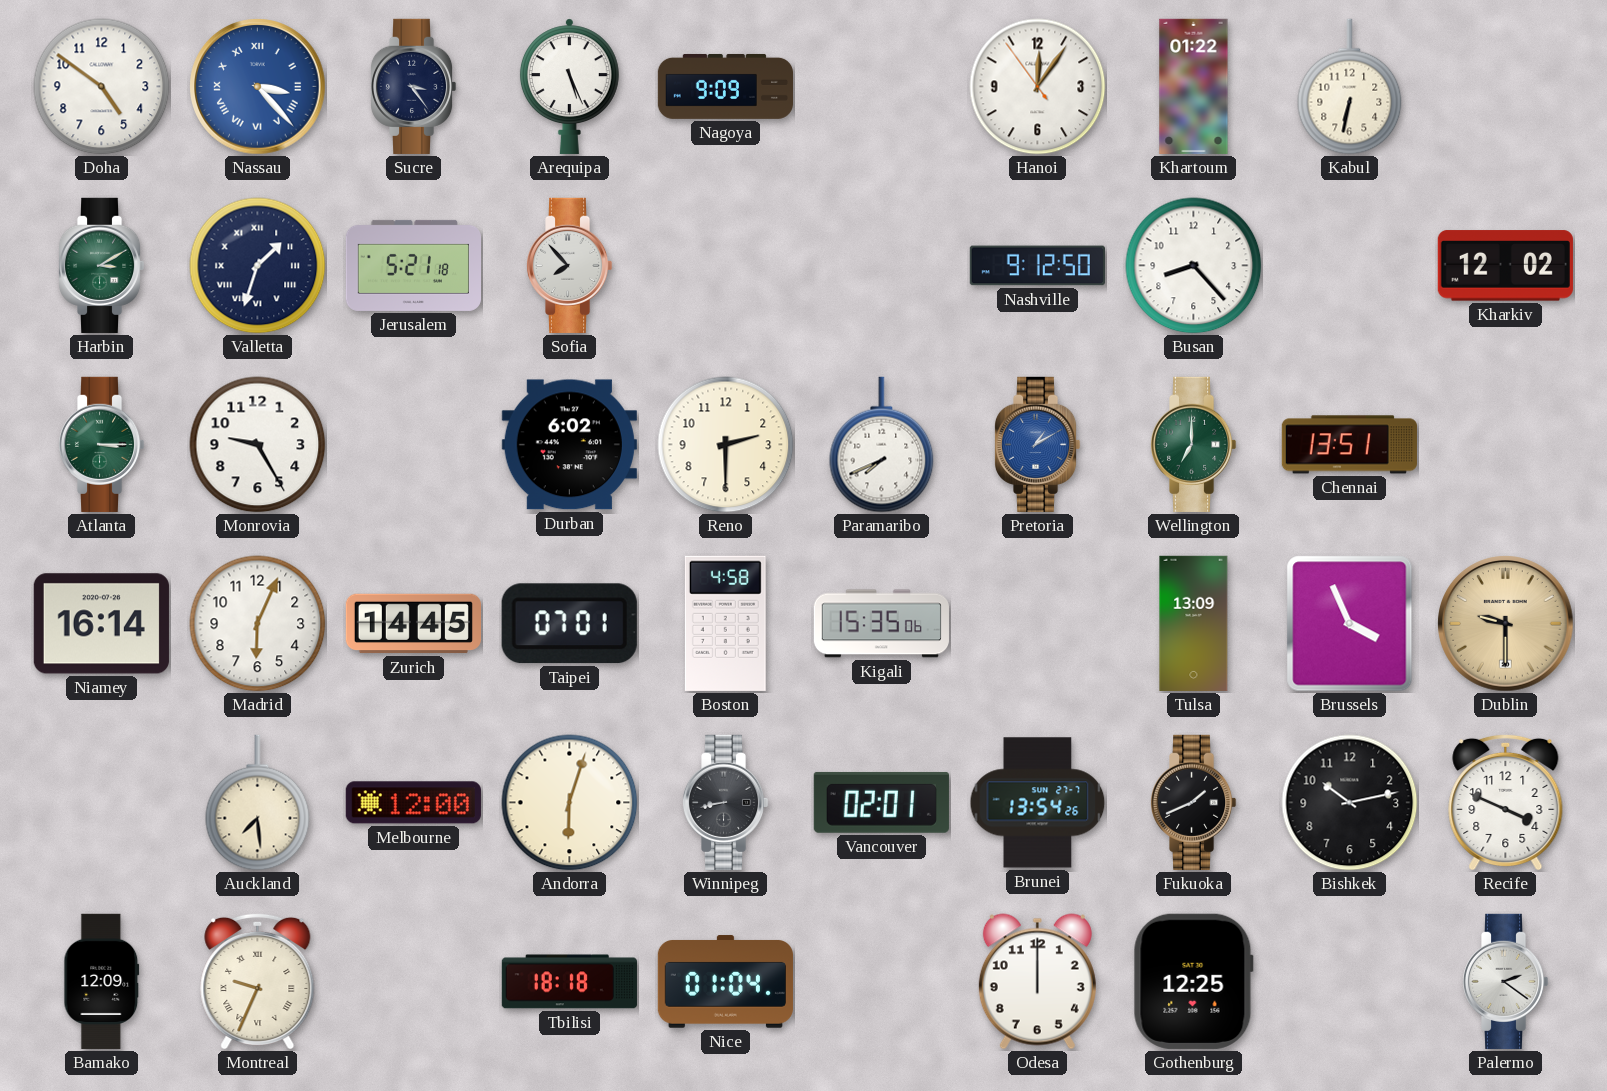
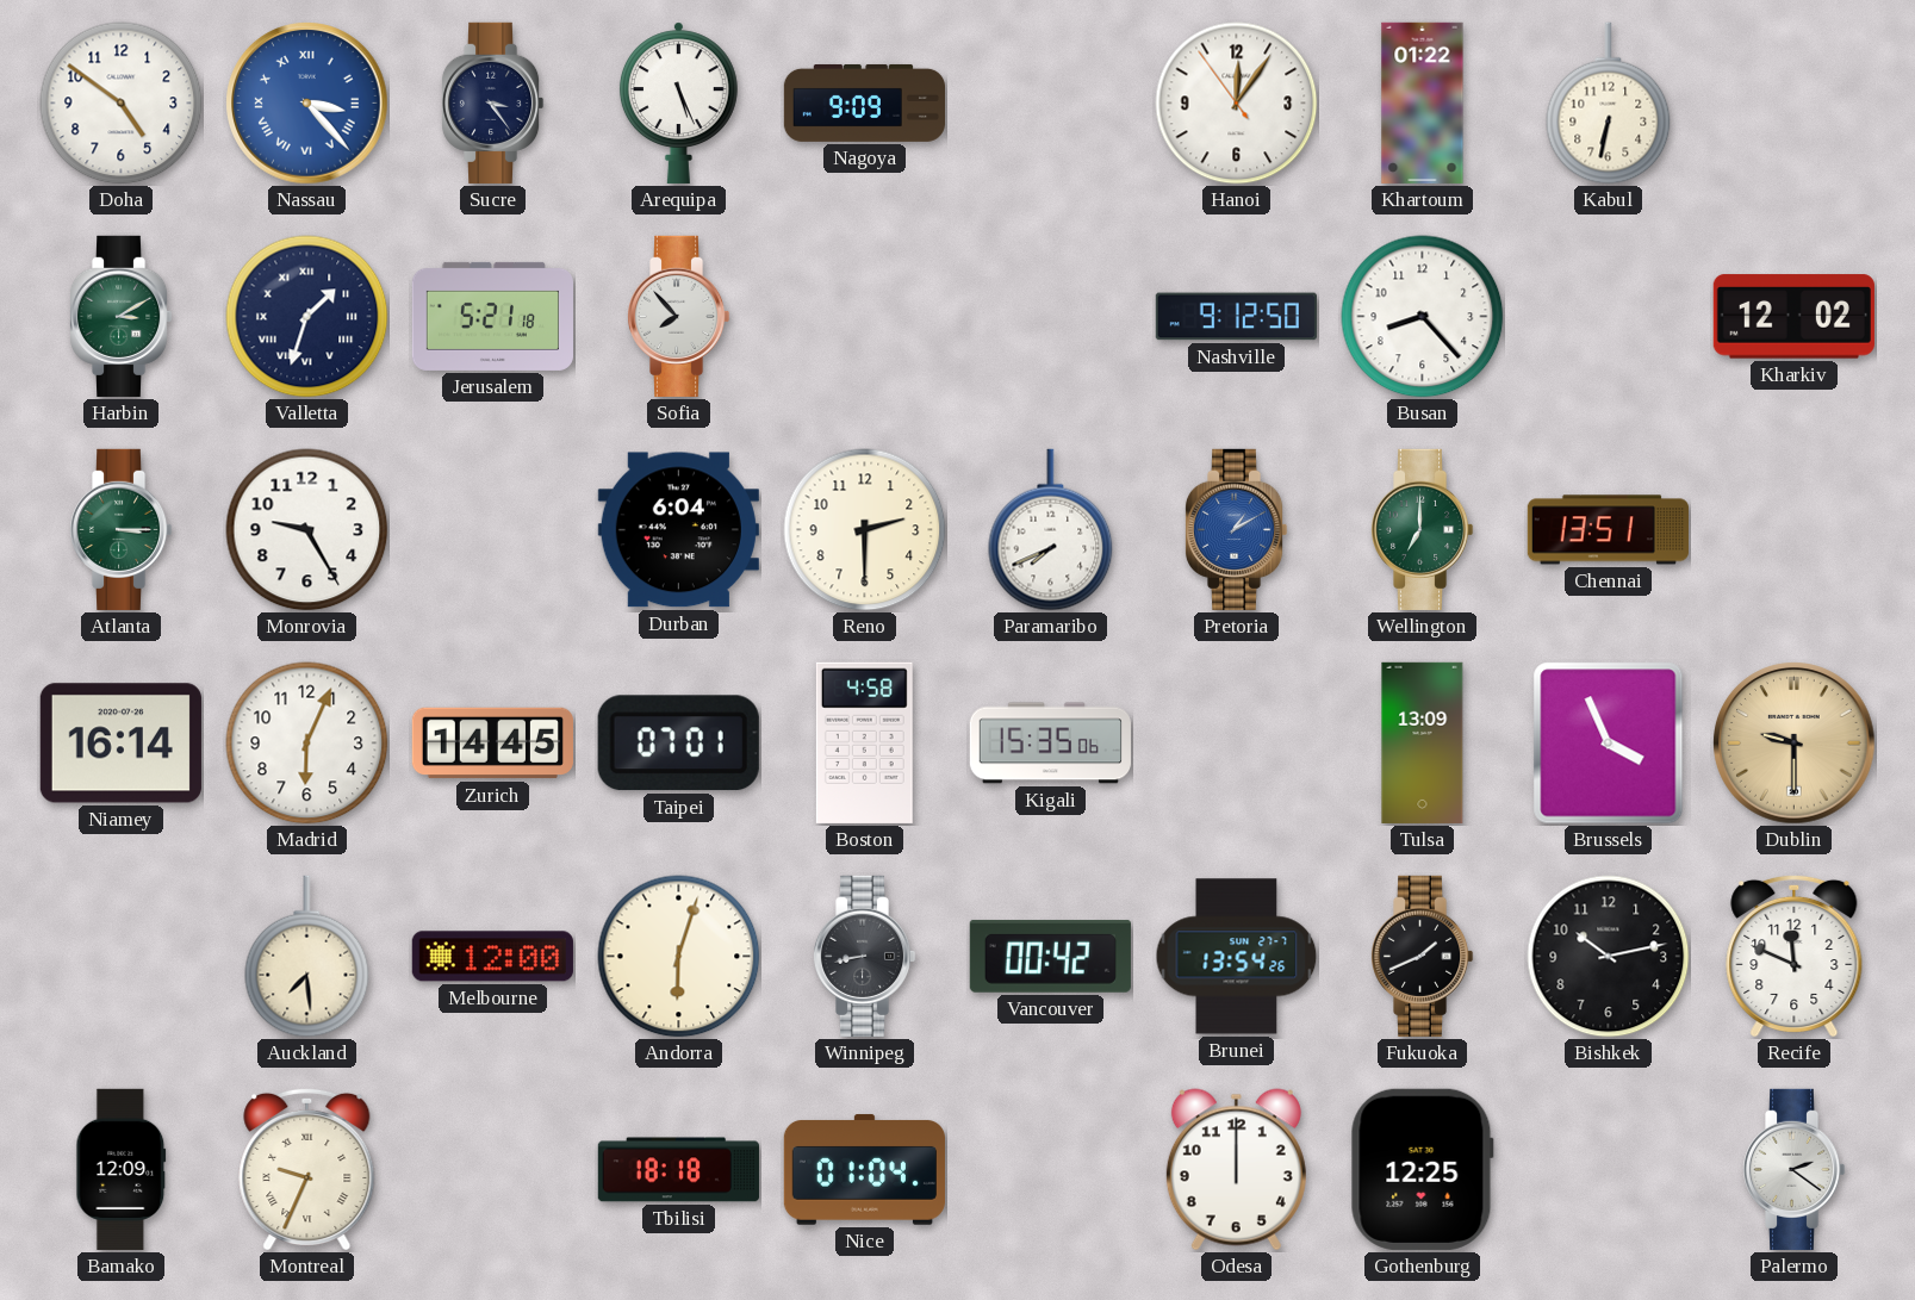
Durban: 6:02 -> 6:04
Vancouver: 02:01 -> 00:42
Recife: 3:49 -> 11:49
